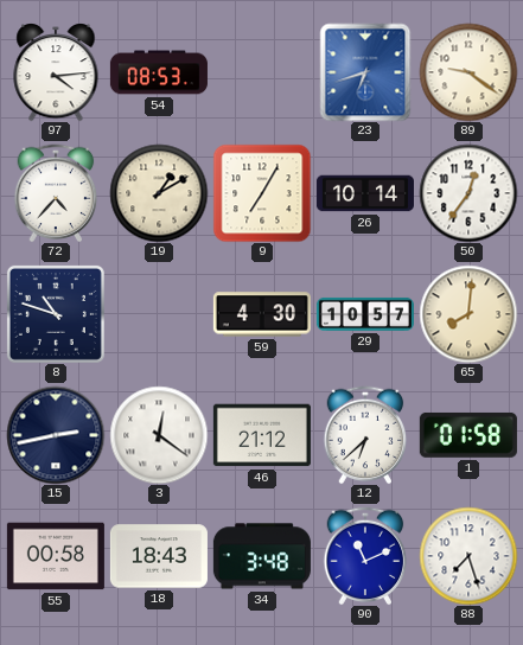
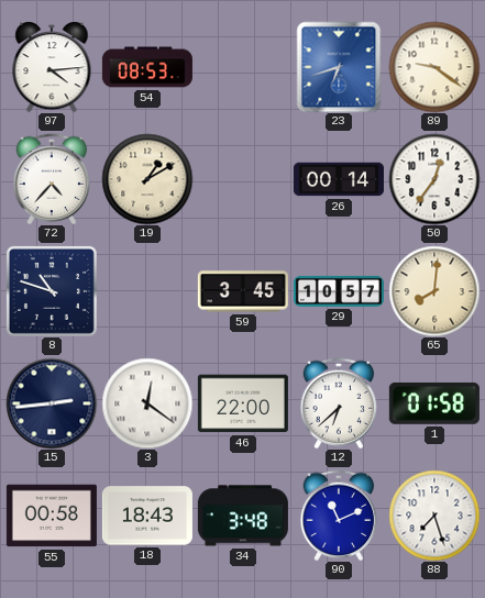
9: 7:05 -> none
26: 10:14 -> 00:14
59: 4:30 -> 3:45
15: 2:43 -> 2:44
46: 21:12 -> 22:00
